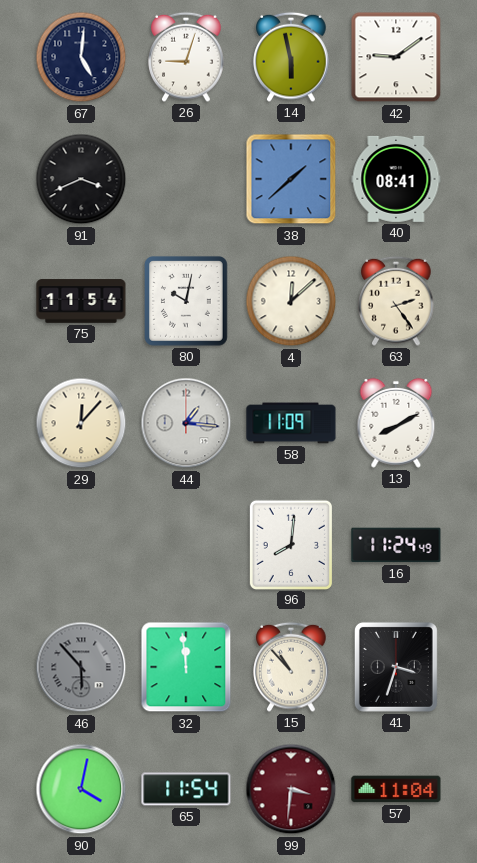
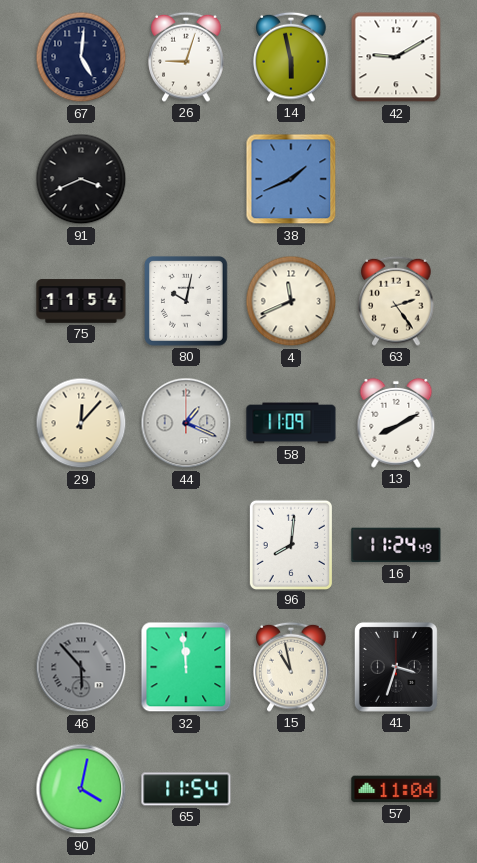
42: 9:09 -> 9:10
38: 1:38 -> 1:41
40: 08:41 -> none
4: 12:08 -> 11:41
44: 1:16 -> 1:19
15: 10:53 -> 10:58
99: 3:31 -> none
